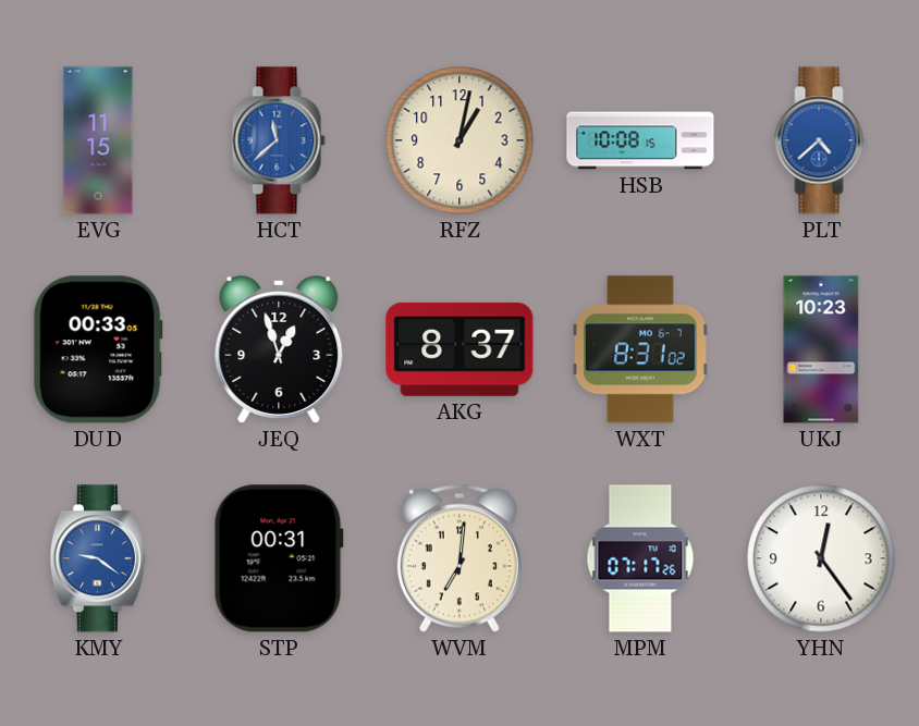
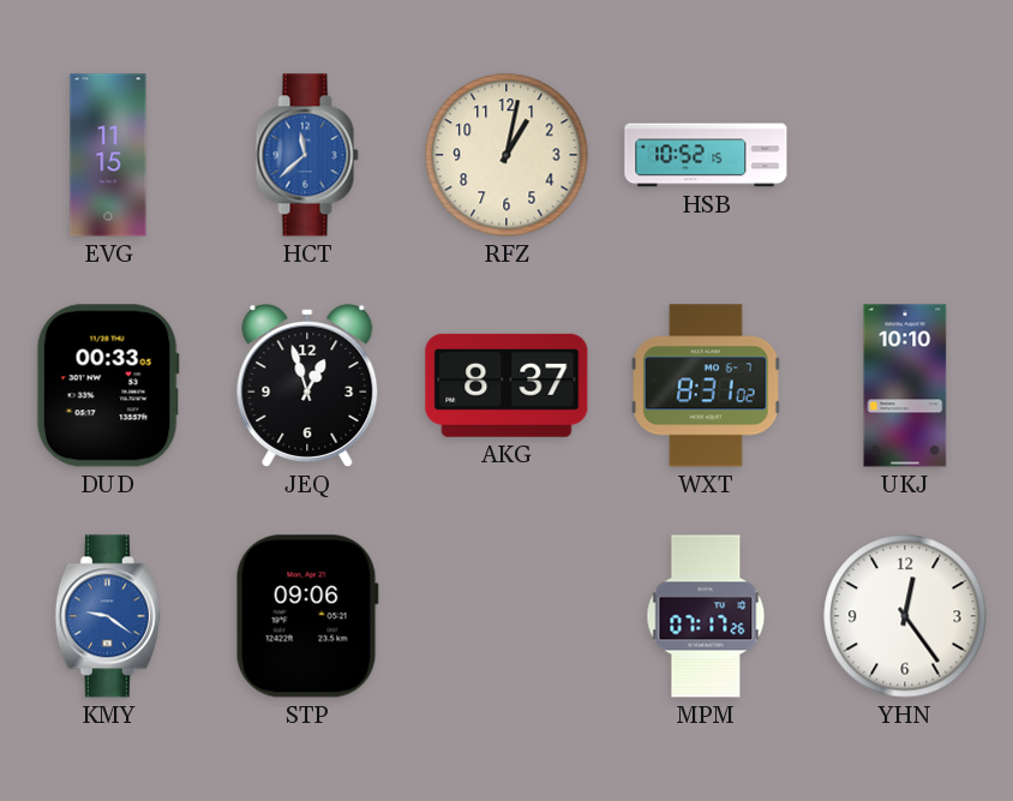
HSB: 10:08 -> 10:52
PLT: 4:38 -> none
UKJ: 10:23 -> 10:10
STP: 00:31 -> 09:06
WVM: 7:01 -> none
